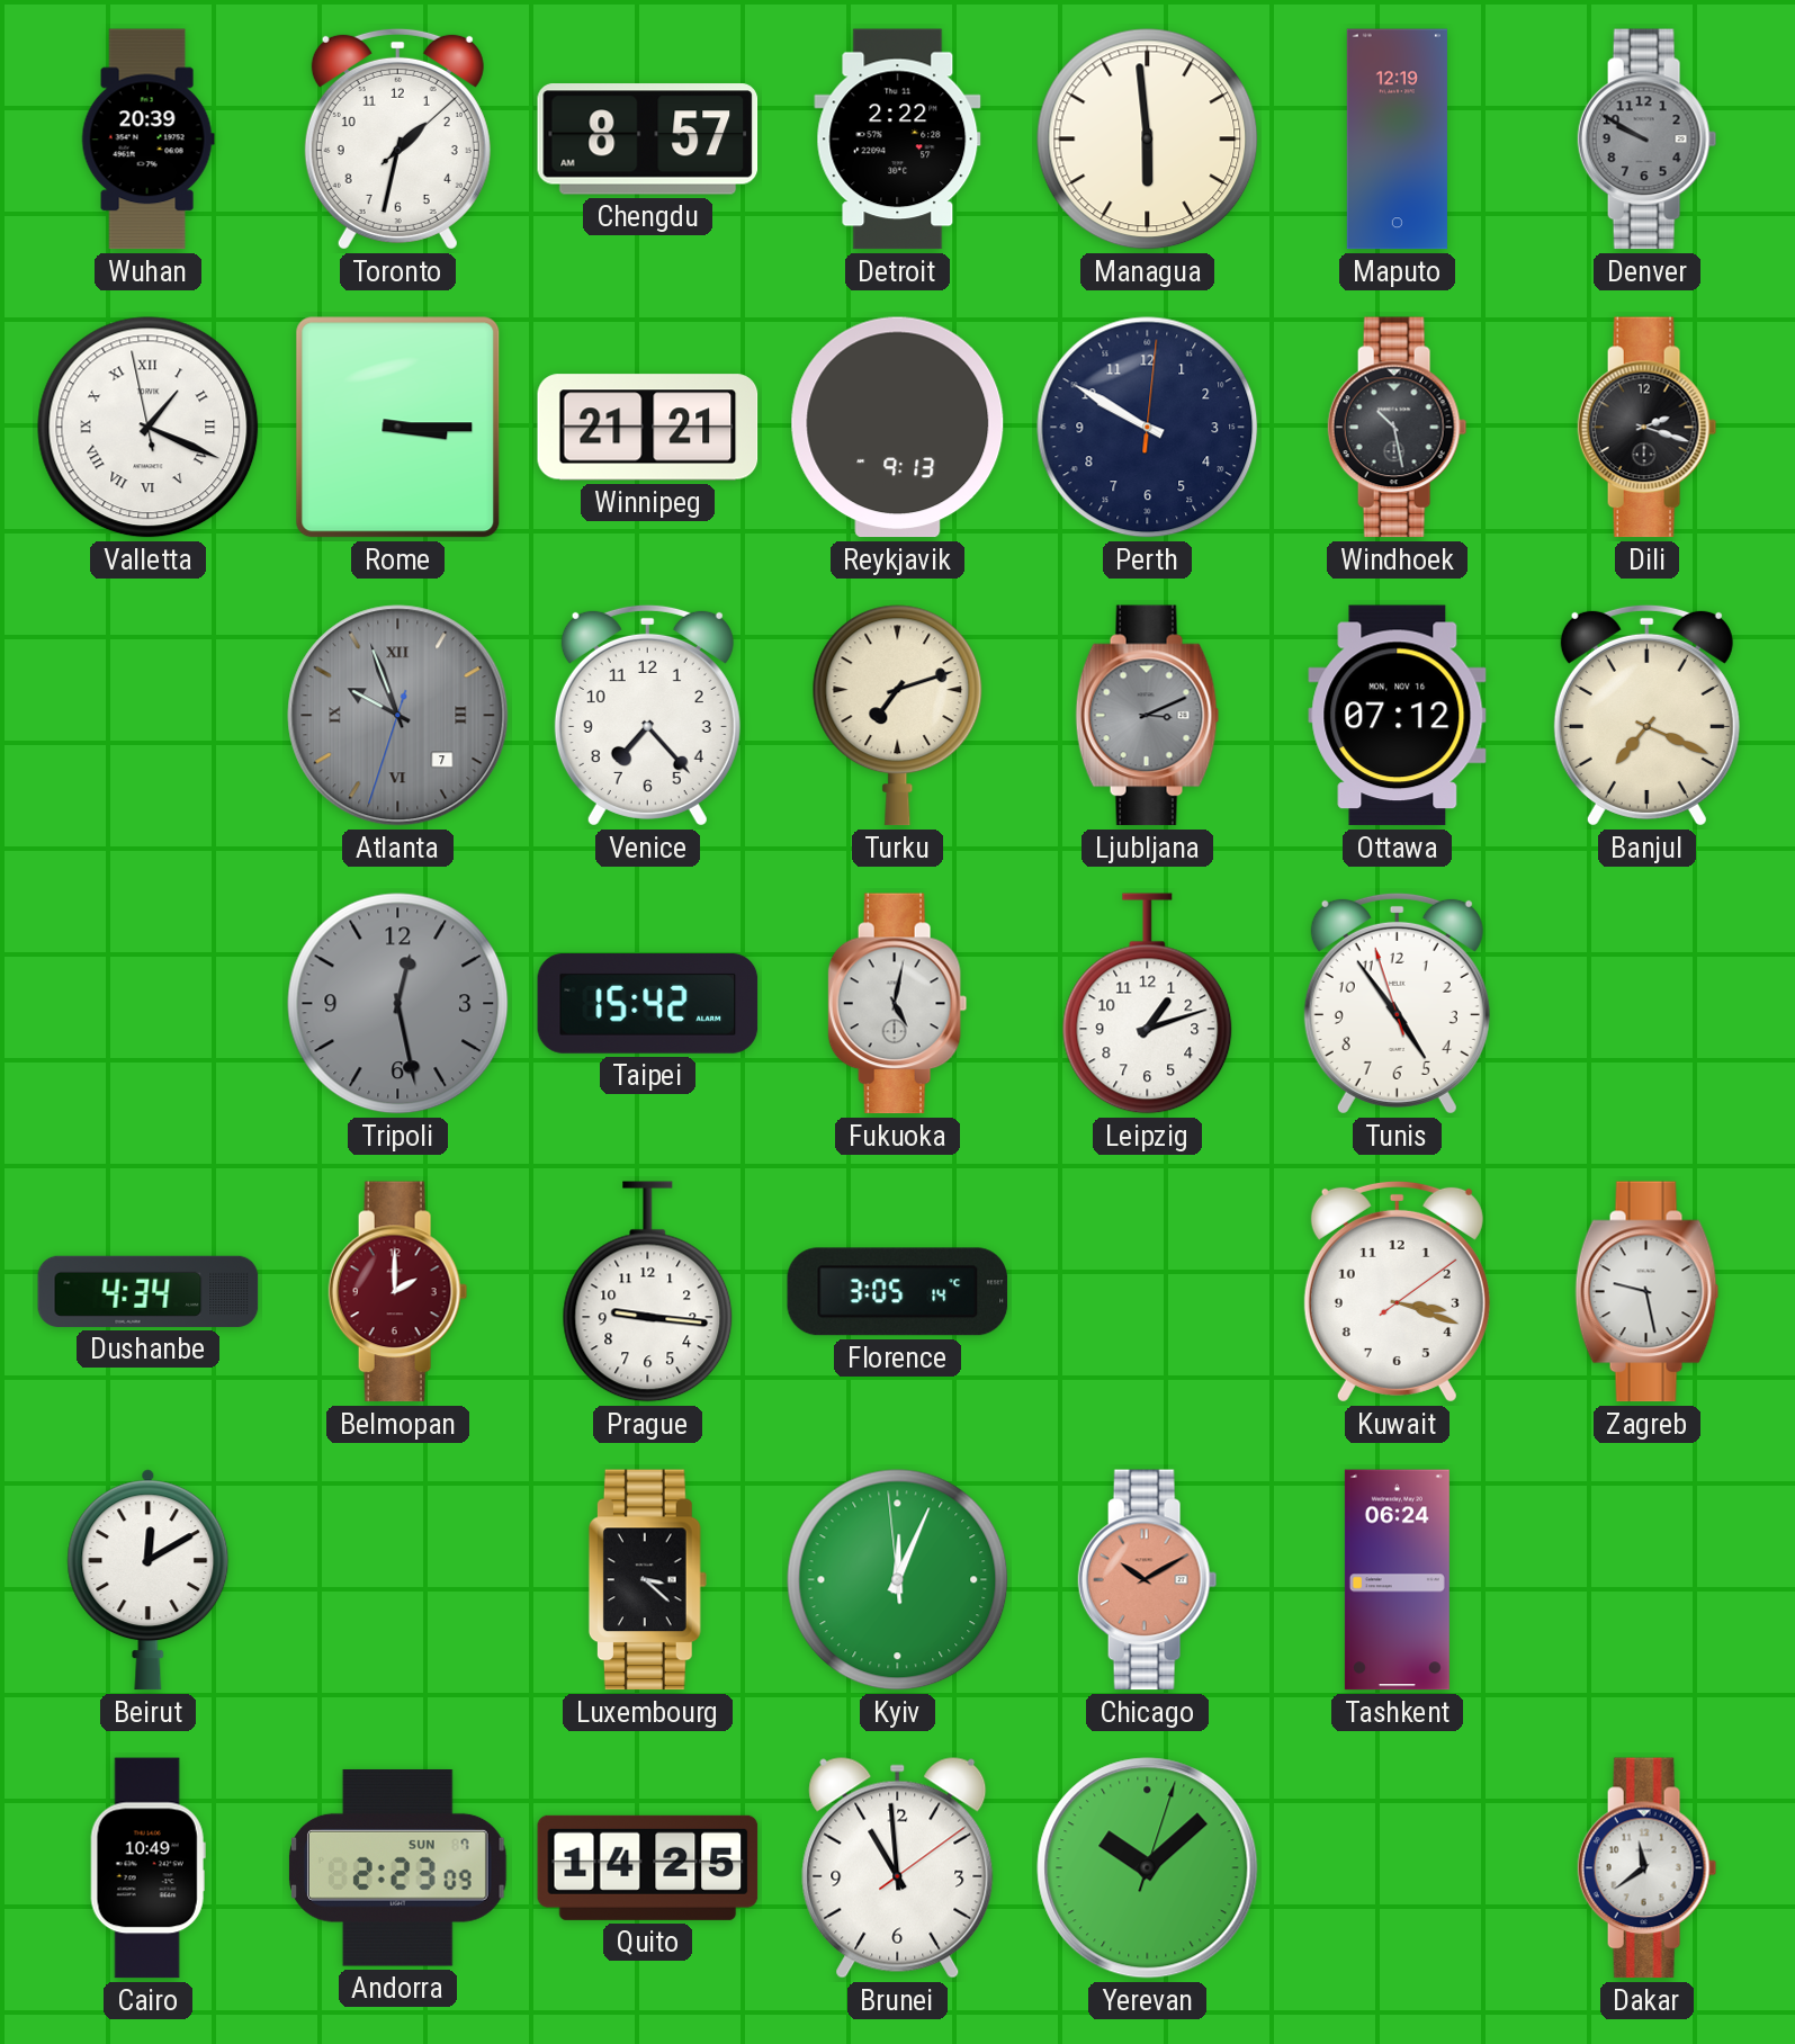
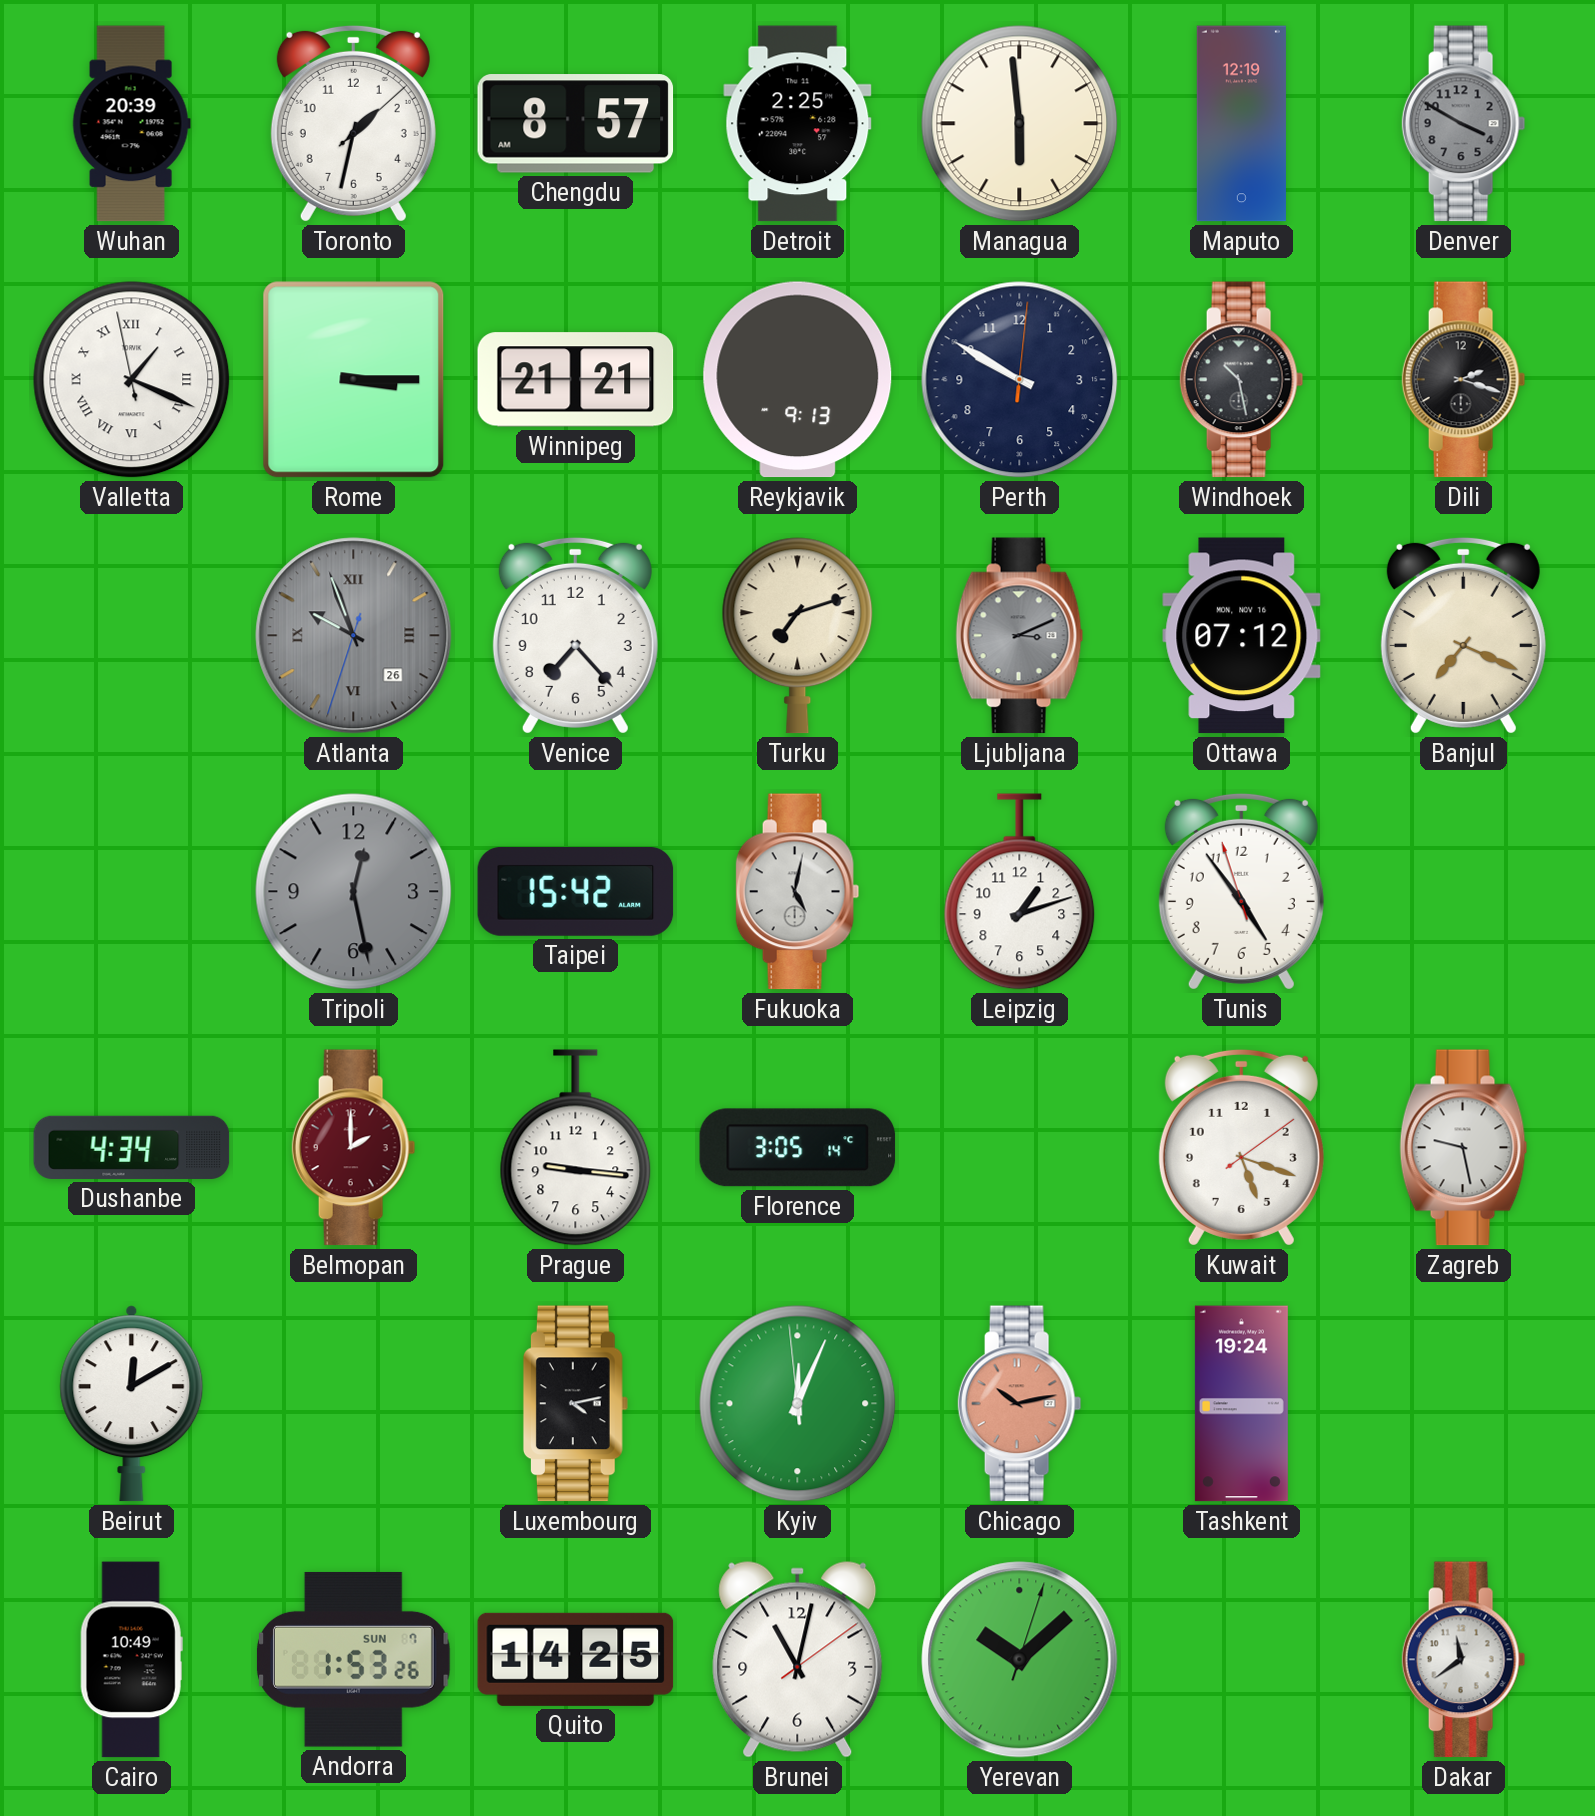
Detroit: 2:22 -> 2:25
Denver: 9:50 -> 3:50
Atlanta date: 7 -> 26
Kuwait: 3:18 -> 5:18
Luxembourg: 3:22 -> 4:13
Chicago: 10:10 -> 10:13
Tashkent: 06:24 -> 19:24
Andorra: 2:23 -> 1:53
Brunei: 10:59 -> 11:02
